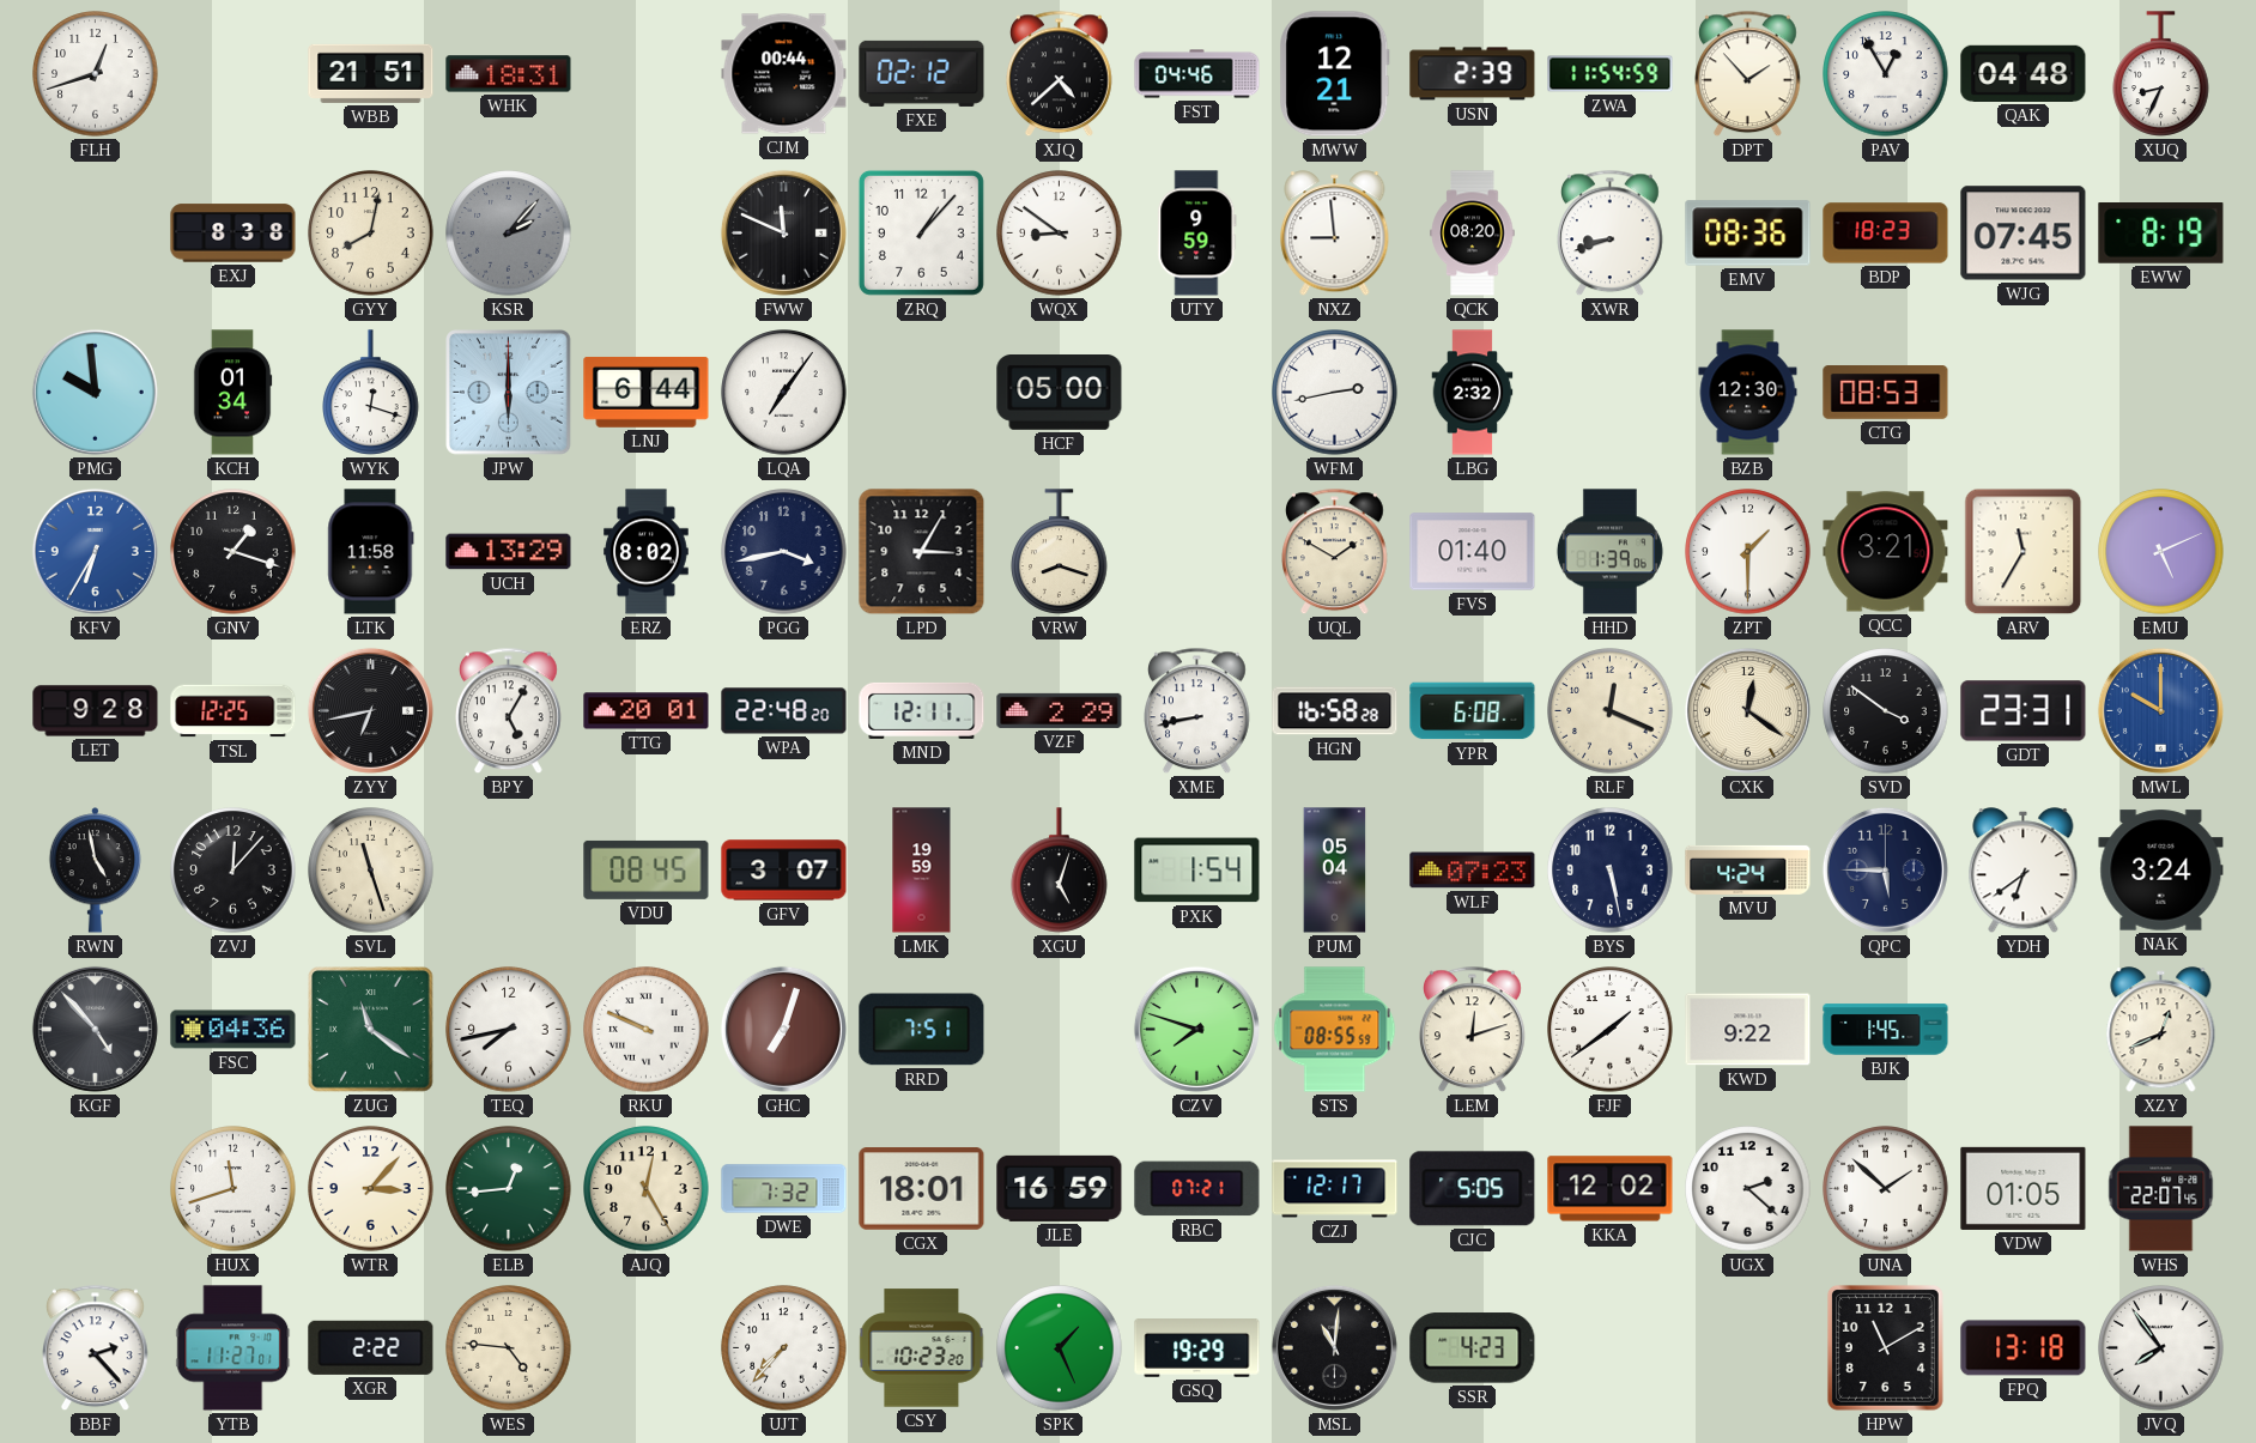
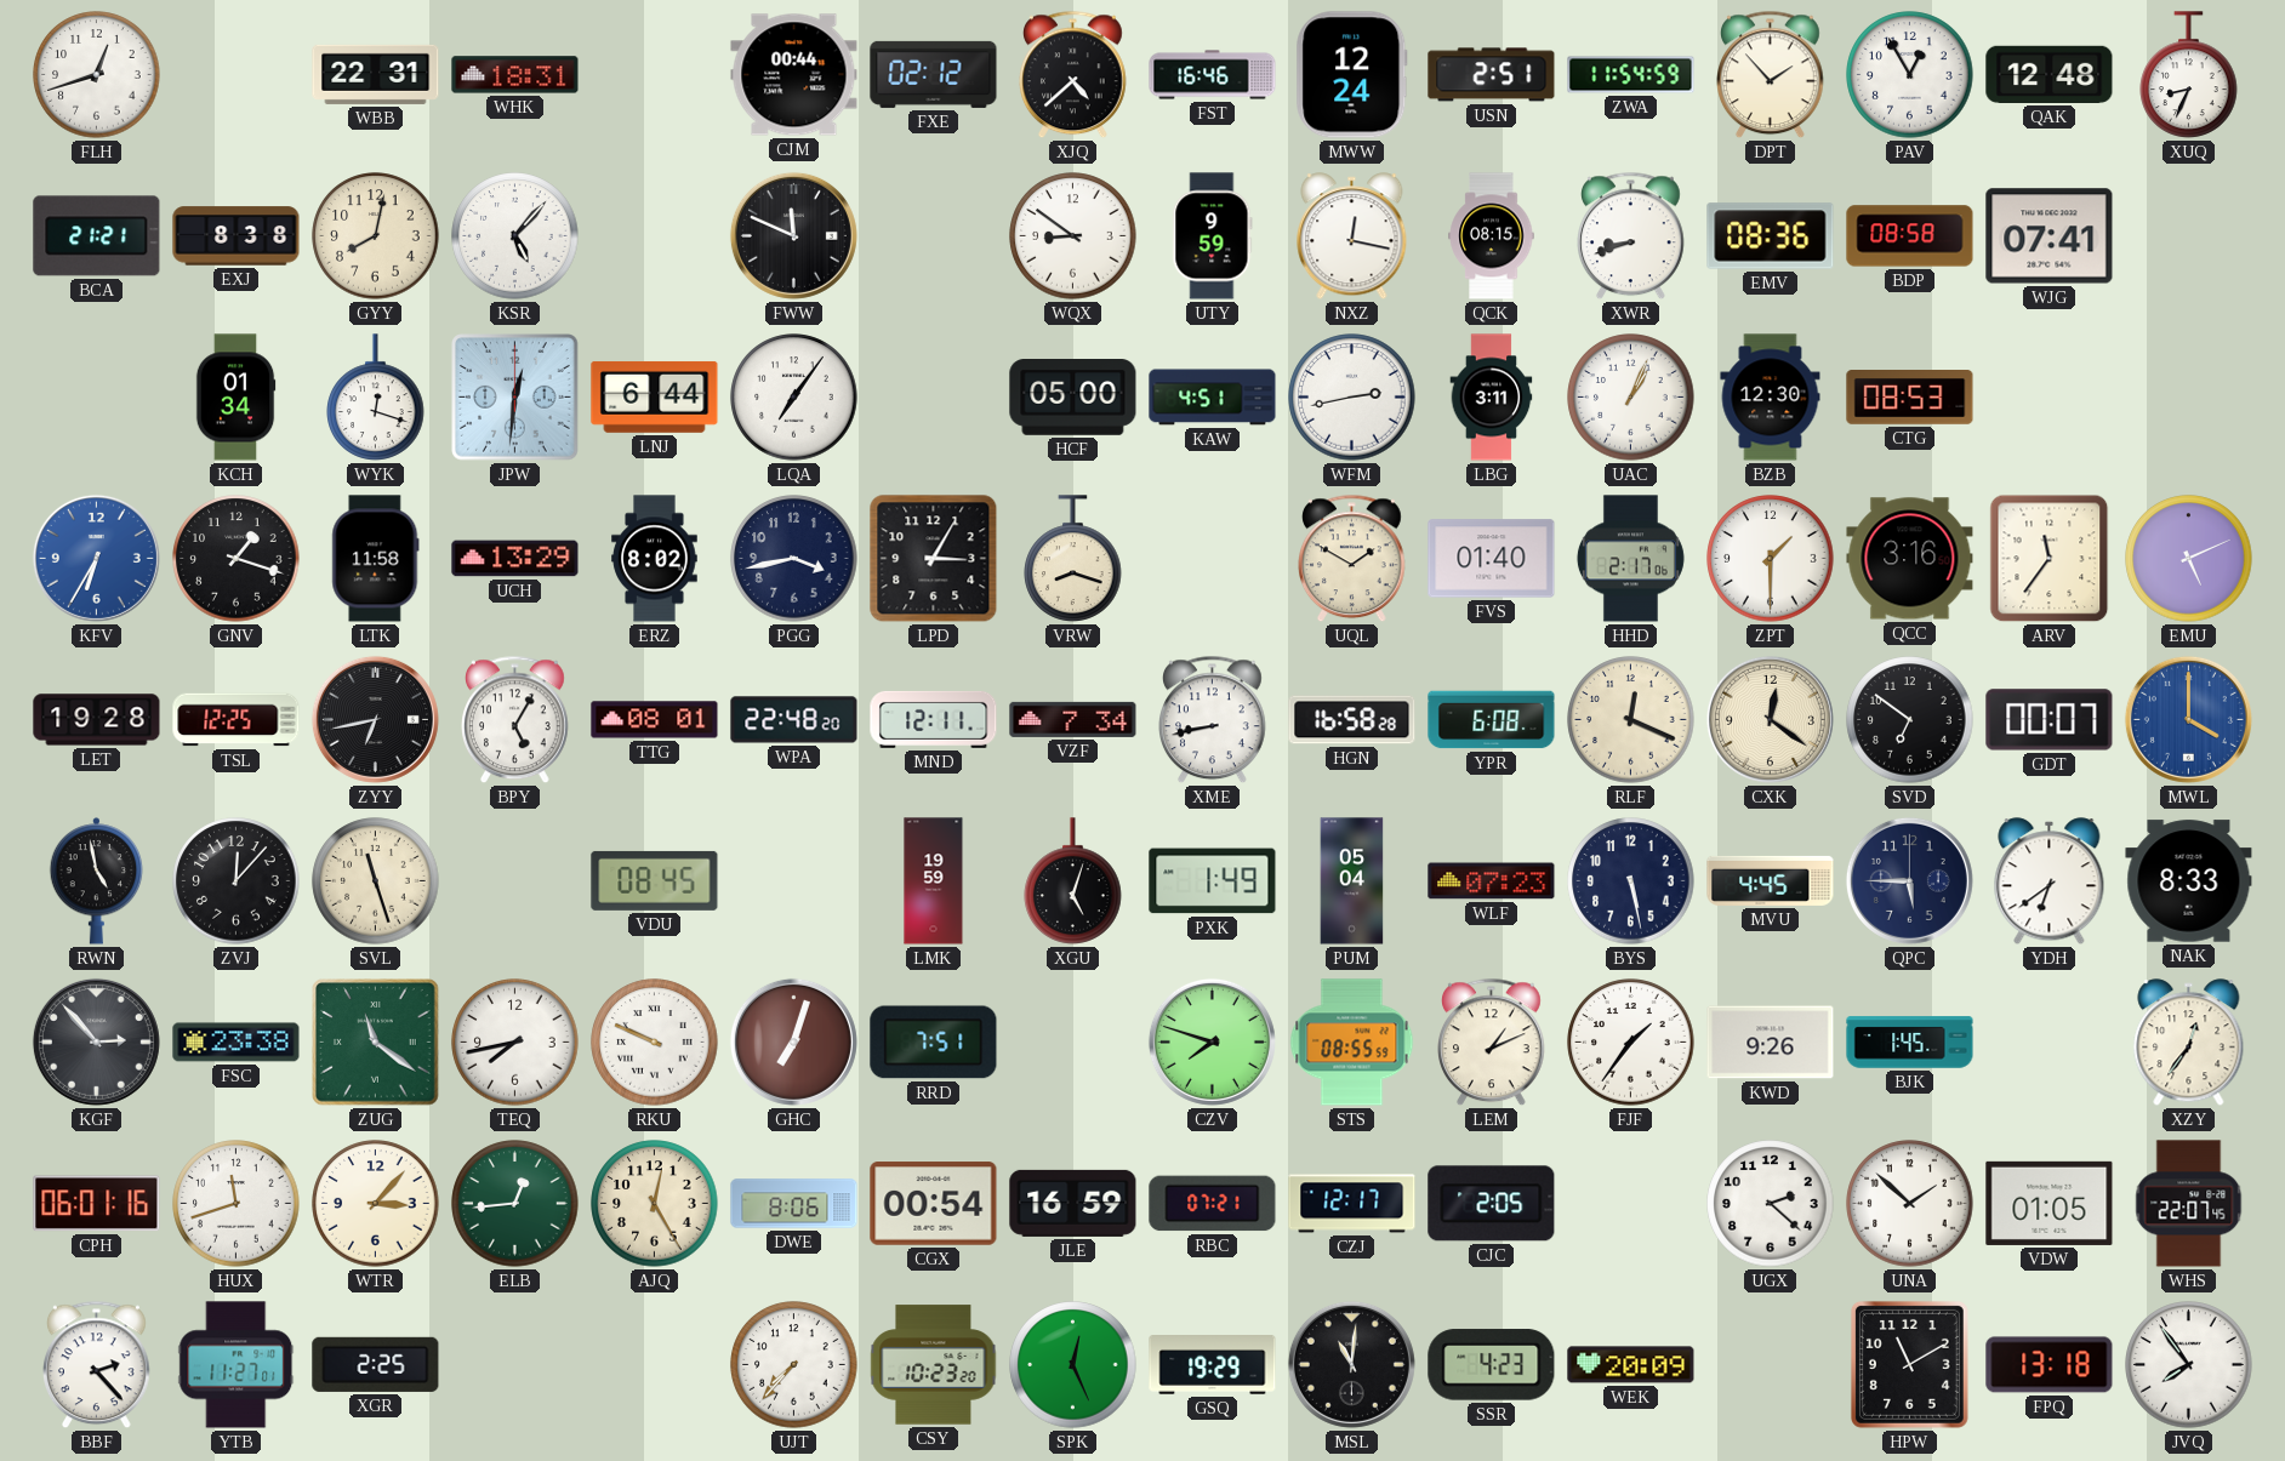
WBB: 21:51 -> 22:31
FST: 04:46 -> 16:46
MWW: 12:21 -> 12:24
USN: 2:39 -> 2:51
QAK: 04:48 -> 12:48
BCA: none -> 21:21
KSR: 2:07 -> 5:07
KSR dial: grey -> white
ZRQ: 1:07 -> none
NXZ: 8:59 -> 12:17
QCK: 08:20 -> 08:15
BDP: 18:23 -> 08:58
WJG: 07:45 -> 07:41
EWW: 8:19 -> none
PMG: 9:59 -> none
JPW: 6:00 -> 12:31
KAW: none -> 4:51
LBG: 2:32 -> 3:11
UAC: none -> 1:04
HHD: 1:39 -> 2:17
QCC: 3:21 -> 3:16
ARV: 11:35 -> 11:36
LET: 9:28 -> 19:28
TTG: 20:01 -> 08:01
VZF: 2:29 -> 7:34
SVD: 3:51 -> 6:51
GDT: 23:31 -> 00:07
MWL: 10:00 -> 4:00
GFV: 3:07 -> none
PXK: 1:54 -> 1:49
MVU: 4:24 -> 4:45
NAK: 3:24 -> 8:33
KGF: 4:53 -> 2:53
FSC: 04:36 -> 23:38
LEM: 12:12 -> 1:11
FJF: 1:39 -> 1:36
KWD: 9:22 -> 9:26
XZY: 12:41 -> 12:36
CPH: none -> 06:01
DWE: 7:32 -> 8:06
CGX: 18:01 -> 00:54
CJC: 5:05 -> 2:05
KKA: 12:02 -> none
XGR: 2:22 -> 2:25
WES: 4:46 -> none
SPK: 1:26 -> 12:26
WEK: none -> 20:09
